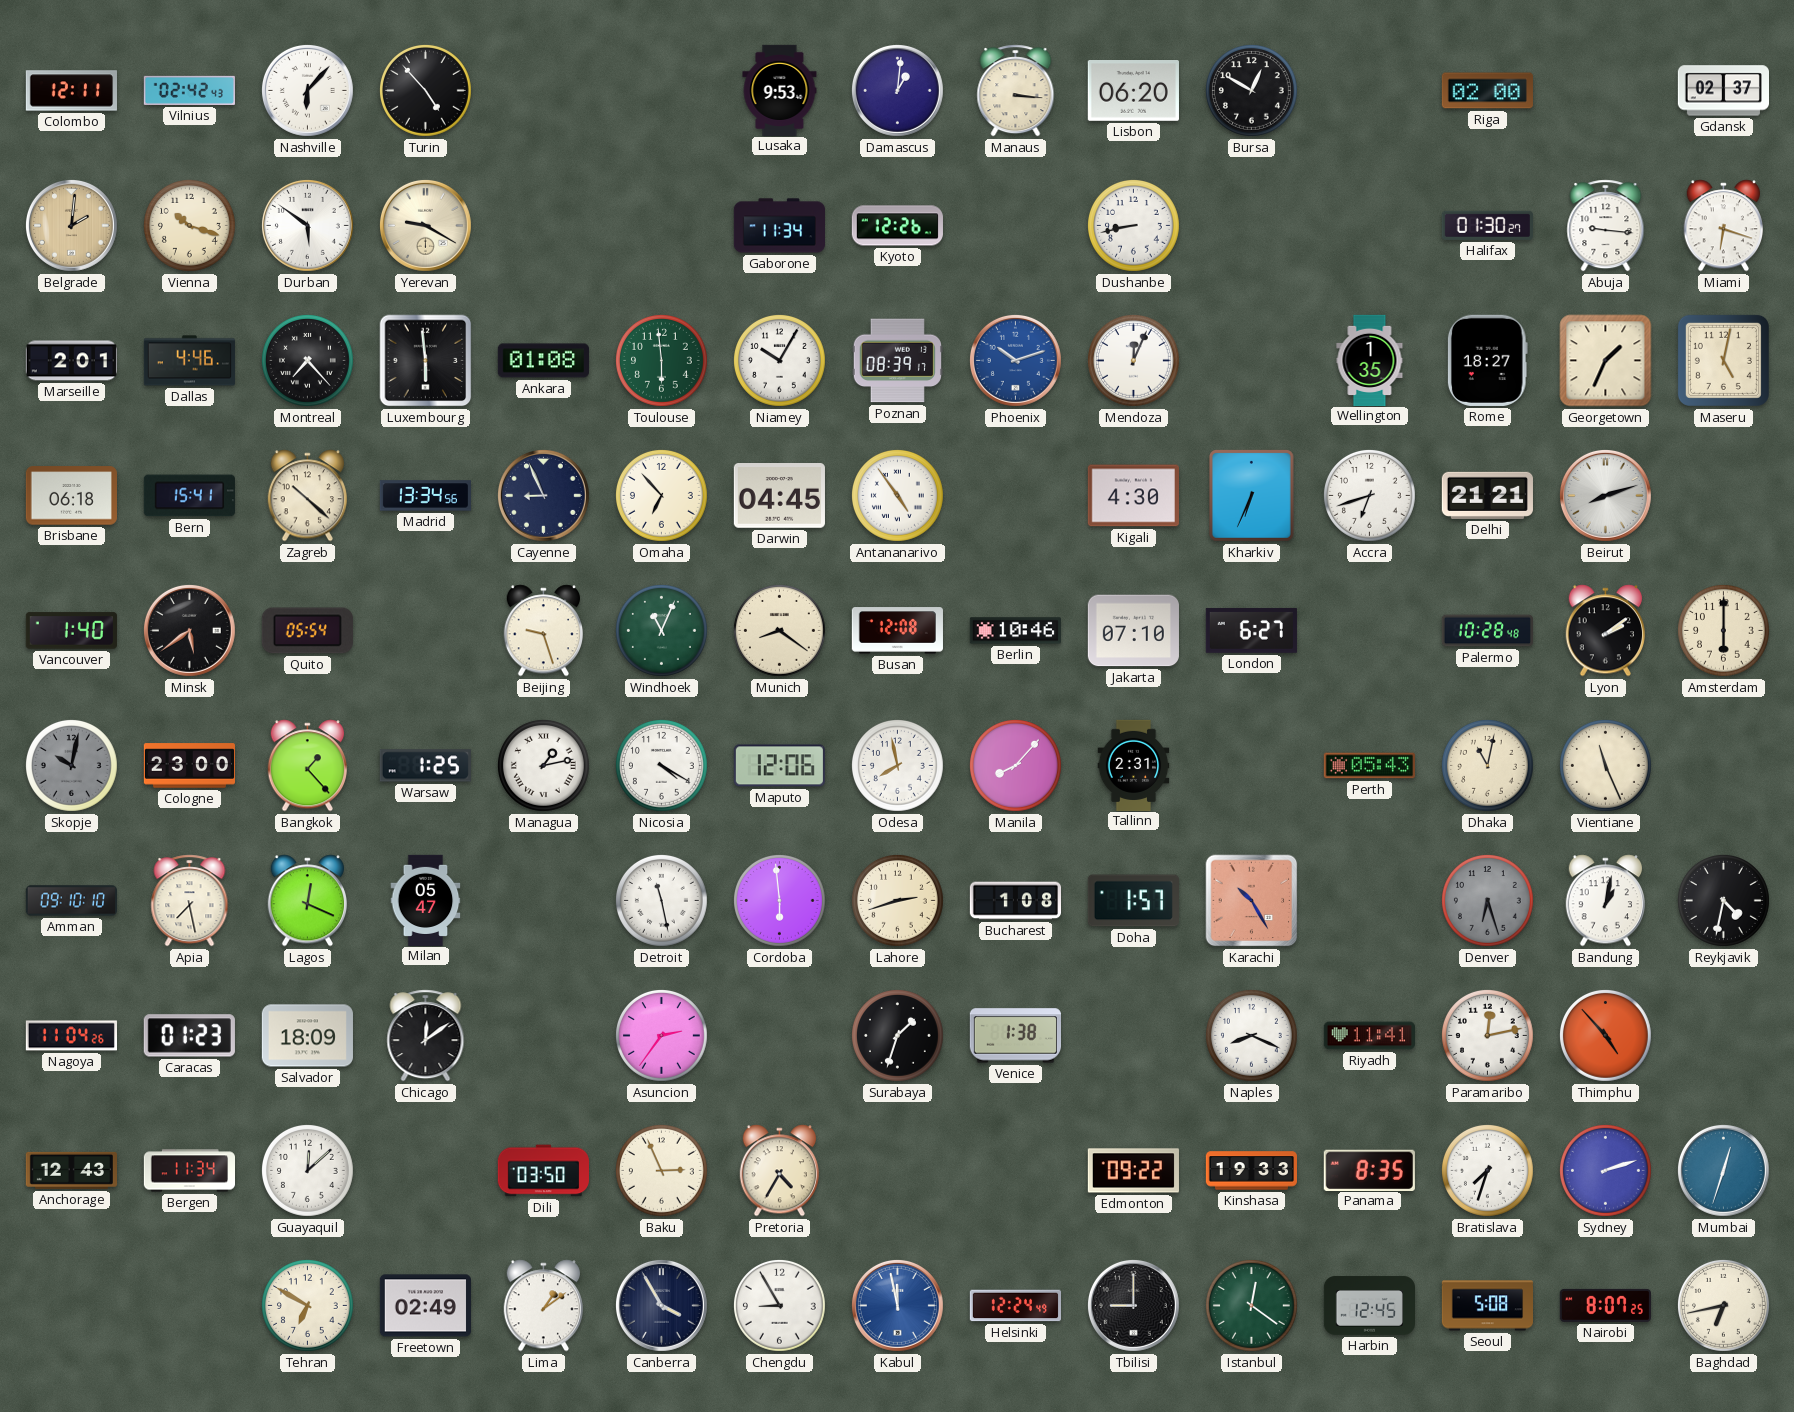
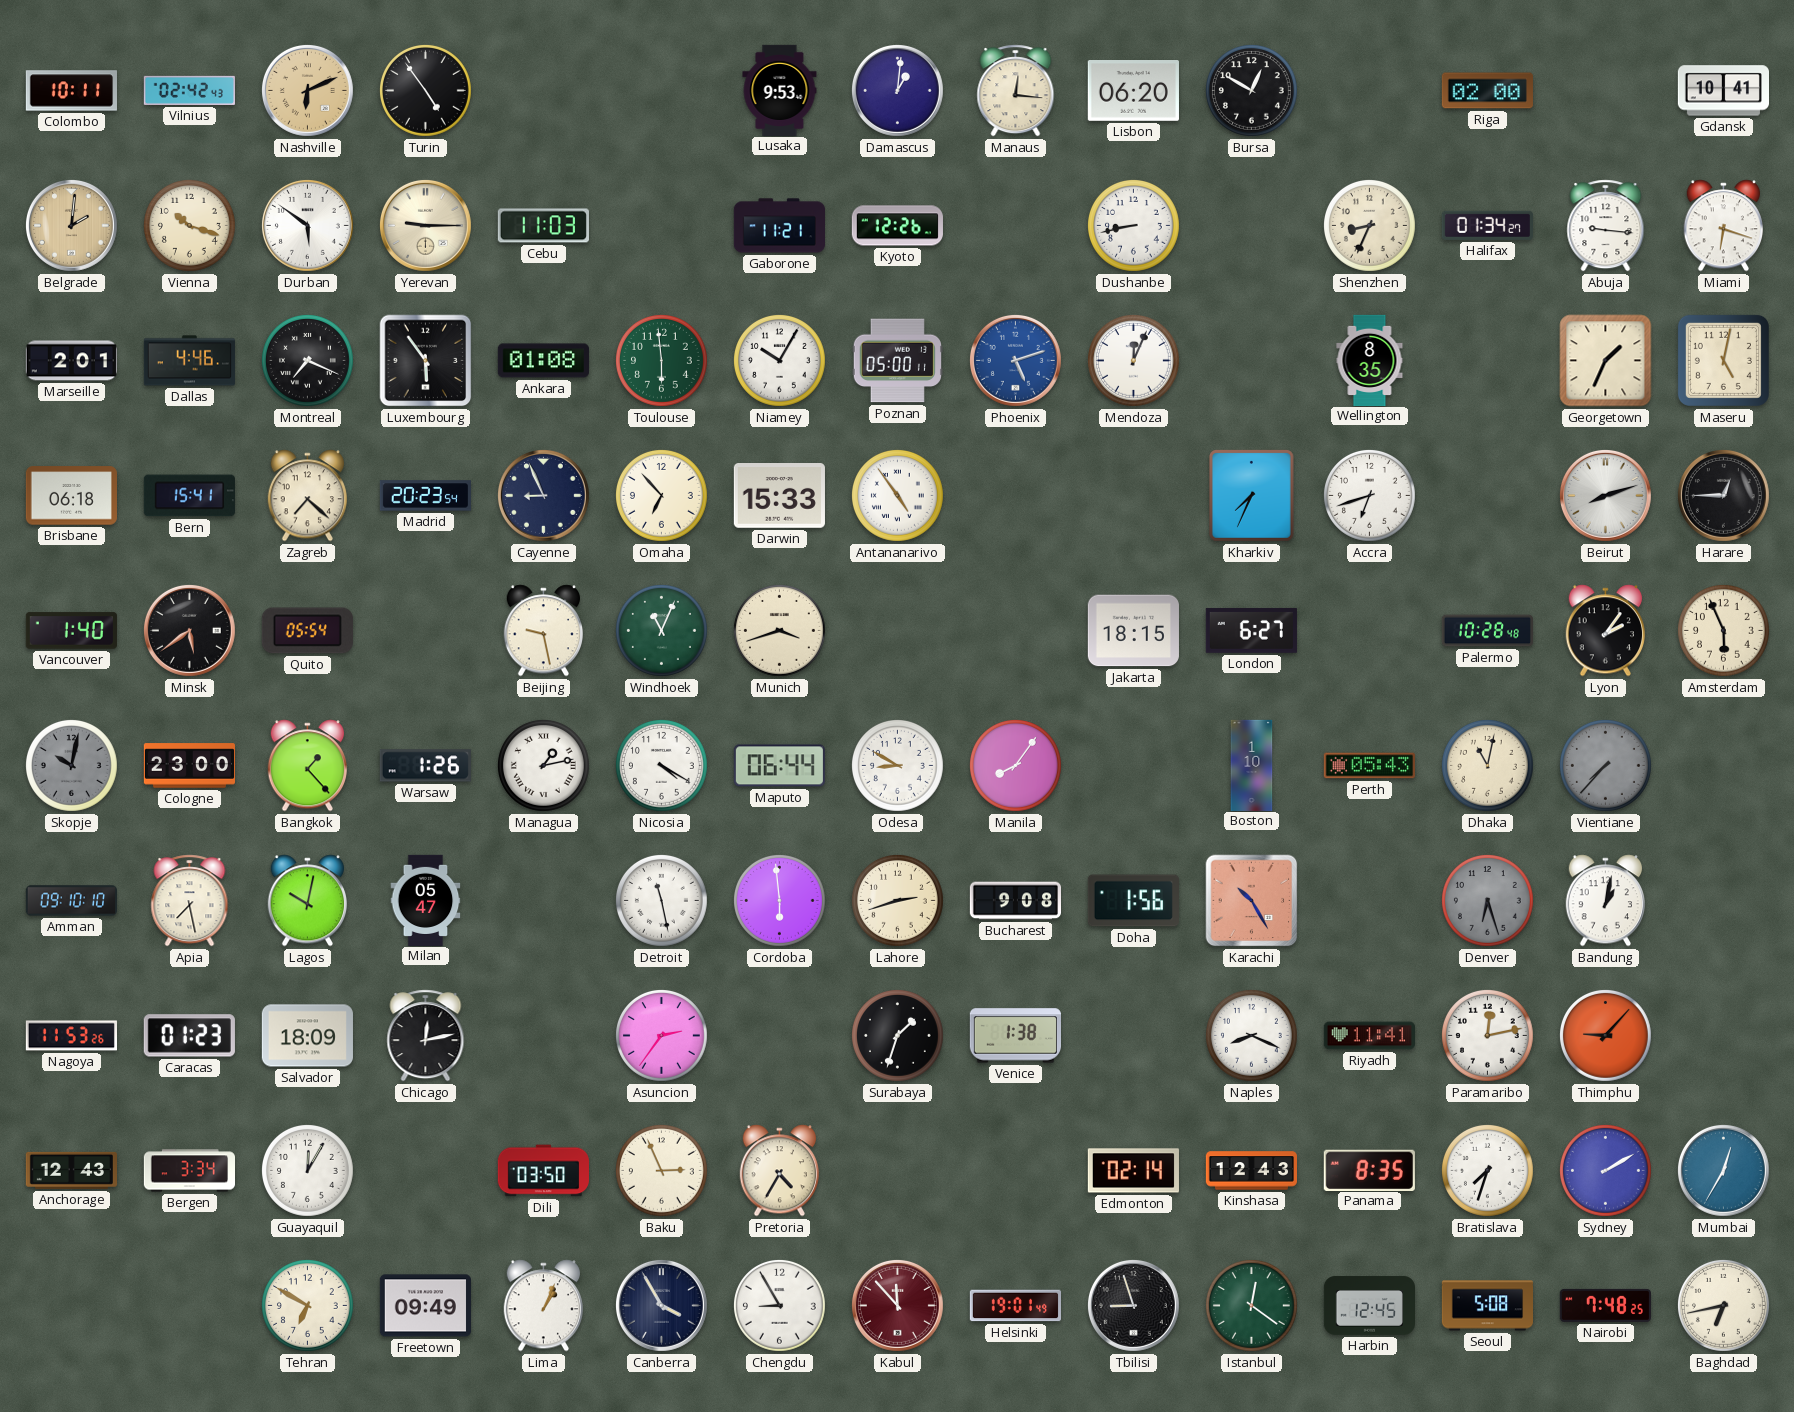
Colombo: 12:11 -> 10:11
Nashville: 6:07 -> 6:11
Nashville dial: white -> champagne
Turin: 4:53 -> 4:54
Manaus: 3:16 -> 12:16
Gdansk: 02:37 -> 10:41
Yerevan: 9:20 -> 9:15
Cebu: none -> 11:03
Gaborone: 11:34 -> 11:21
Shenzhen: none -> 8:34
Halifax: 01:30 -> 01:34
Montreal: 7:23 -> 7:19
Luxembourg: 5:59 -> 5:54
Poznan: 08:39 -> 05:00
Phoenix: 10:12 -> 5:12
Wellington: 1:35 -> 8:35
Rome: 18:27 -> none
Zagreb: 10:22 -> 7:22
Madrid: 13:34 -> 20:23
Darwin: 04:45 -> 15:33
Kigali: 4:30 -> none
Kharkiv: 6:34 -> 7:34
Delhi: 21:21 -> none
Harare: none -> 12:45
Beijing: 9:27 -> 9:28
Munich: 8:21 -> 3:42
Busan: 12:08 -> none
Berlin: 10:46 -> none
Jakarta: 07:10 -> 18:15
Lyon: 2:09 -> 2:06
Amsterdam: 6:00 -> 5:56
Warsaw: 1:25 -> 1:26
Maputo: 12:06 -> 06:44
Odesa: 7:58 -> 8:50
Manila: 8:07 -> 8:06
Tallinn: 2:31 -> none
Boston: none -> 1:10
Vientiane: 11:26 -> 7:37
Vientiane dial: cream -> grey
Lagos: 12:19 -> 10:02
Bucharest: 1:08 -> 9:08
Doha: 1:57 -> 1:56
Reykjavik: 4:32 -> none
Nagoya: 11:04 -> 11:53
Chicago: 12:09 -> 12:13
Thimphu: 4:53 -> 9:07
Bergen: 11:34 -> 3:34
Guayaquil: 12:08 -> 12:05
Edmonton: 09:22 -> 02:14
Kinshasa: 19:33 -> 12:43
Sydney: 2:12 -> 2:10
Mumbai: 12:33 -> 12:35
Freetown: 02:49 -> 09:49
Lima: 1:09 -> 1:04
Kabul: 11:58 -> 11:53
Kabul dial: blue -> burgundy
Helsinki: 12:24 -> 19:01
Tbilisi: 9:00 -> 8:57
Nairobi: 8:07 -> 7:48
